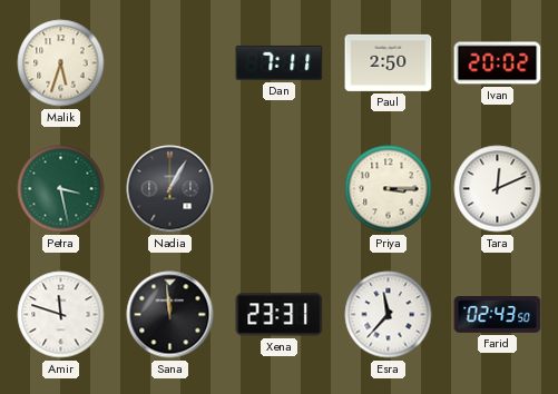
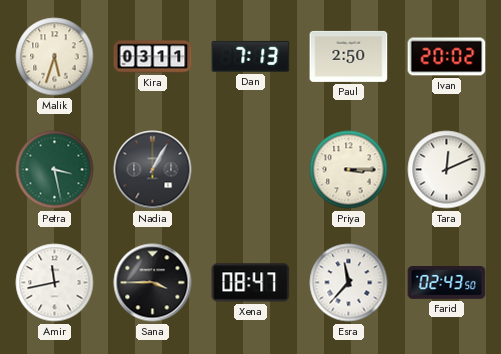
Kira: none -> 03:11
Dan: 7:11 -> 7:13
Amir: 11:48 -> 11:43
Sana: 11:59 -> 3:45
Xena: 23:31 -> 08:47
